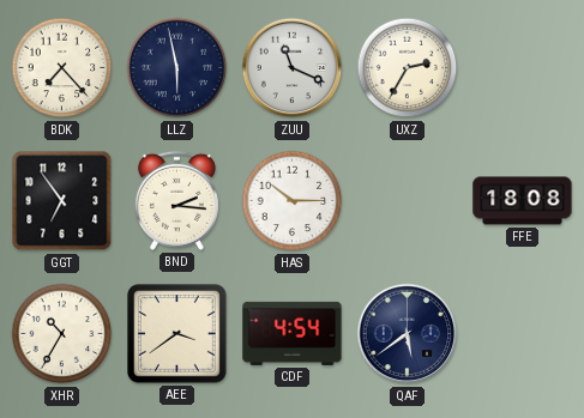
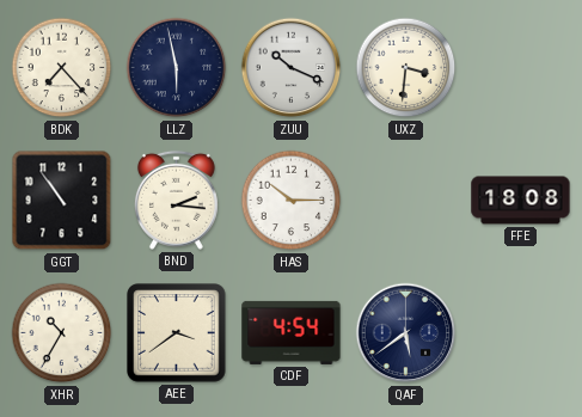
ZUU: 11:19 -> 10:19
UXZ: 2:35 -> 3:31
GGT: 6:54 -> 10:54
